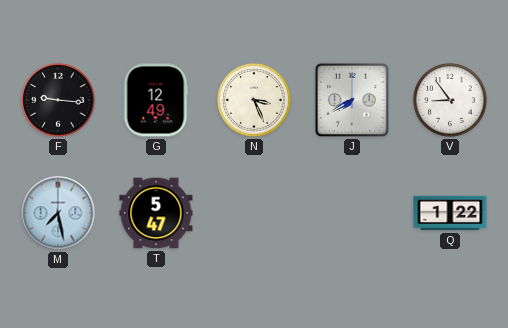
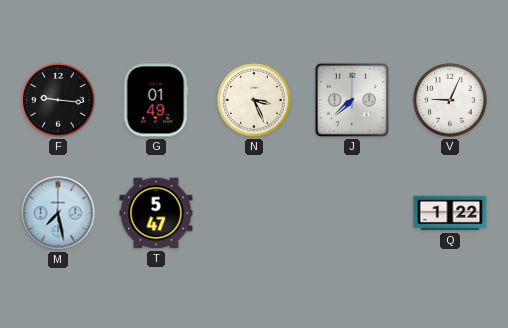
G: 12:49 -> 01:49
J: 7:40 -> 7:38
V: 8:54 -> 9:04
